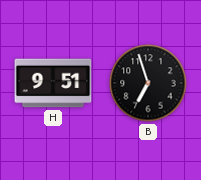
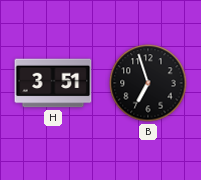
H: 9:51 -> 3:51
